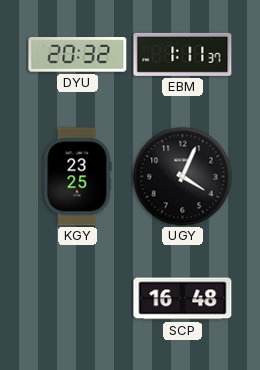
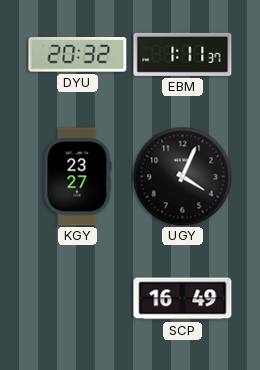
KGY: 23:25 -> 23:27
SCP: 16:48 -> 16:49
